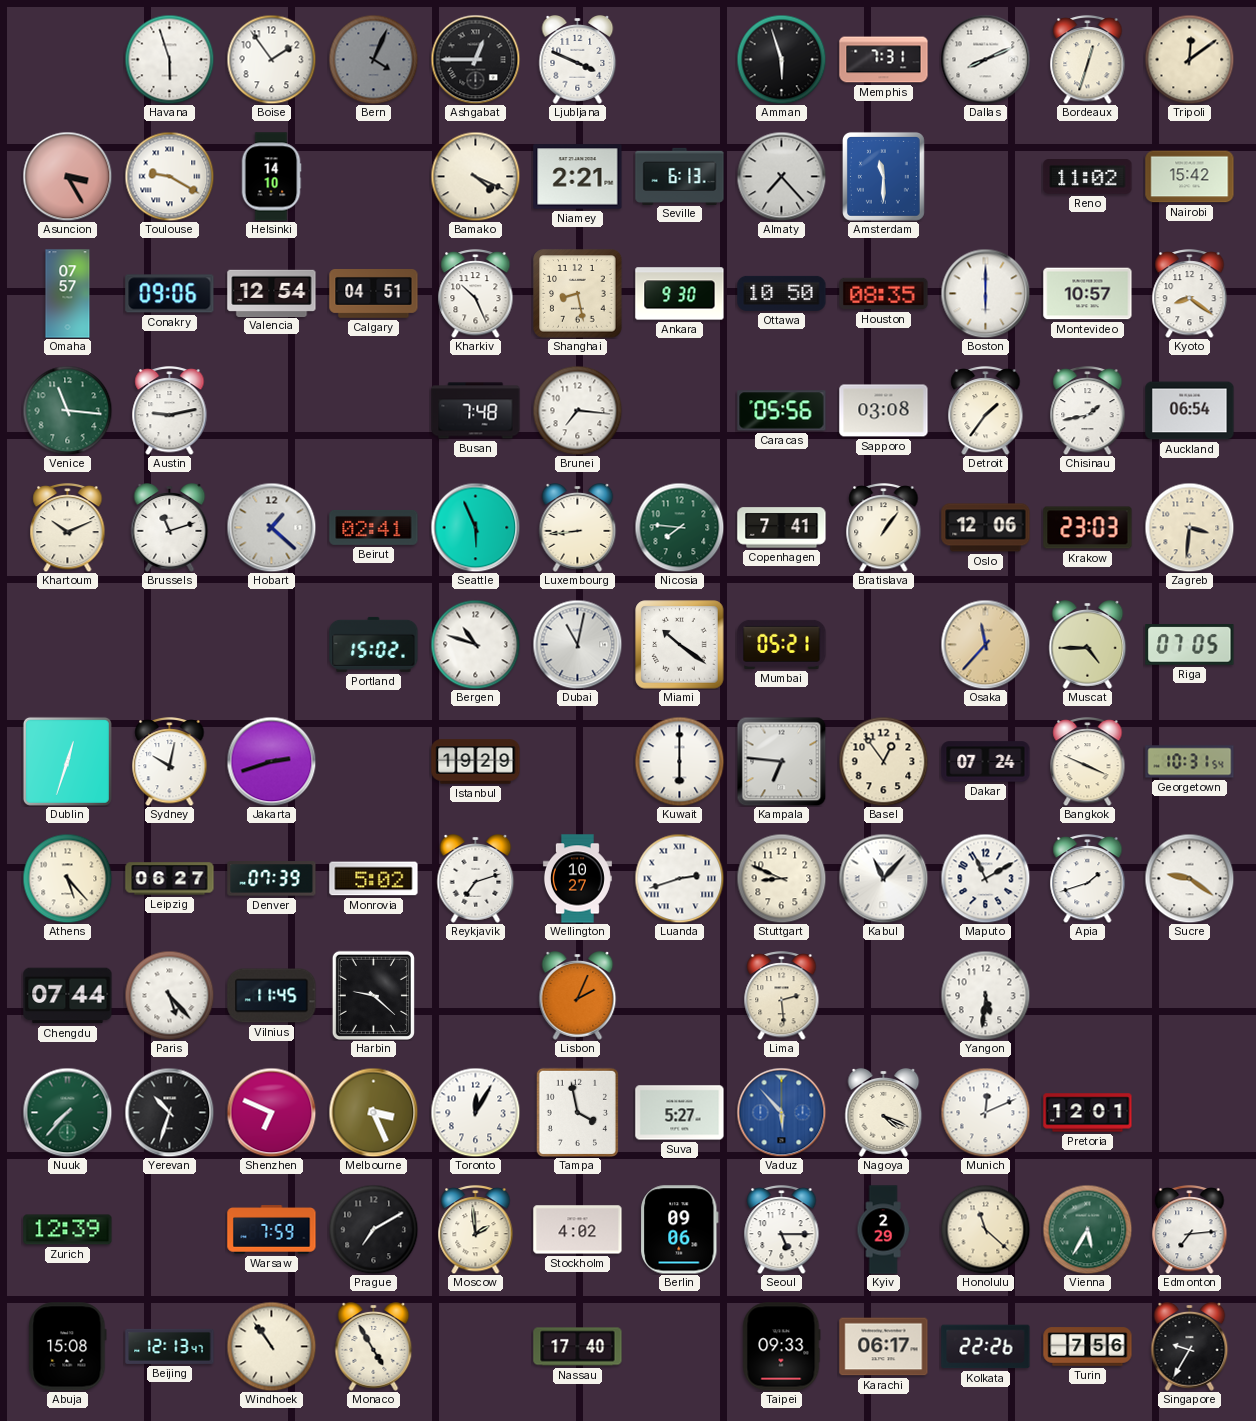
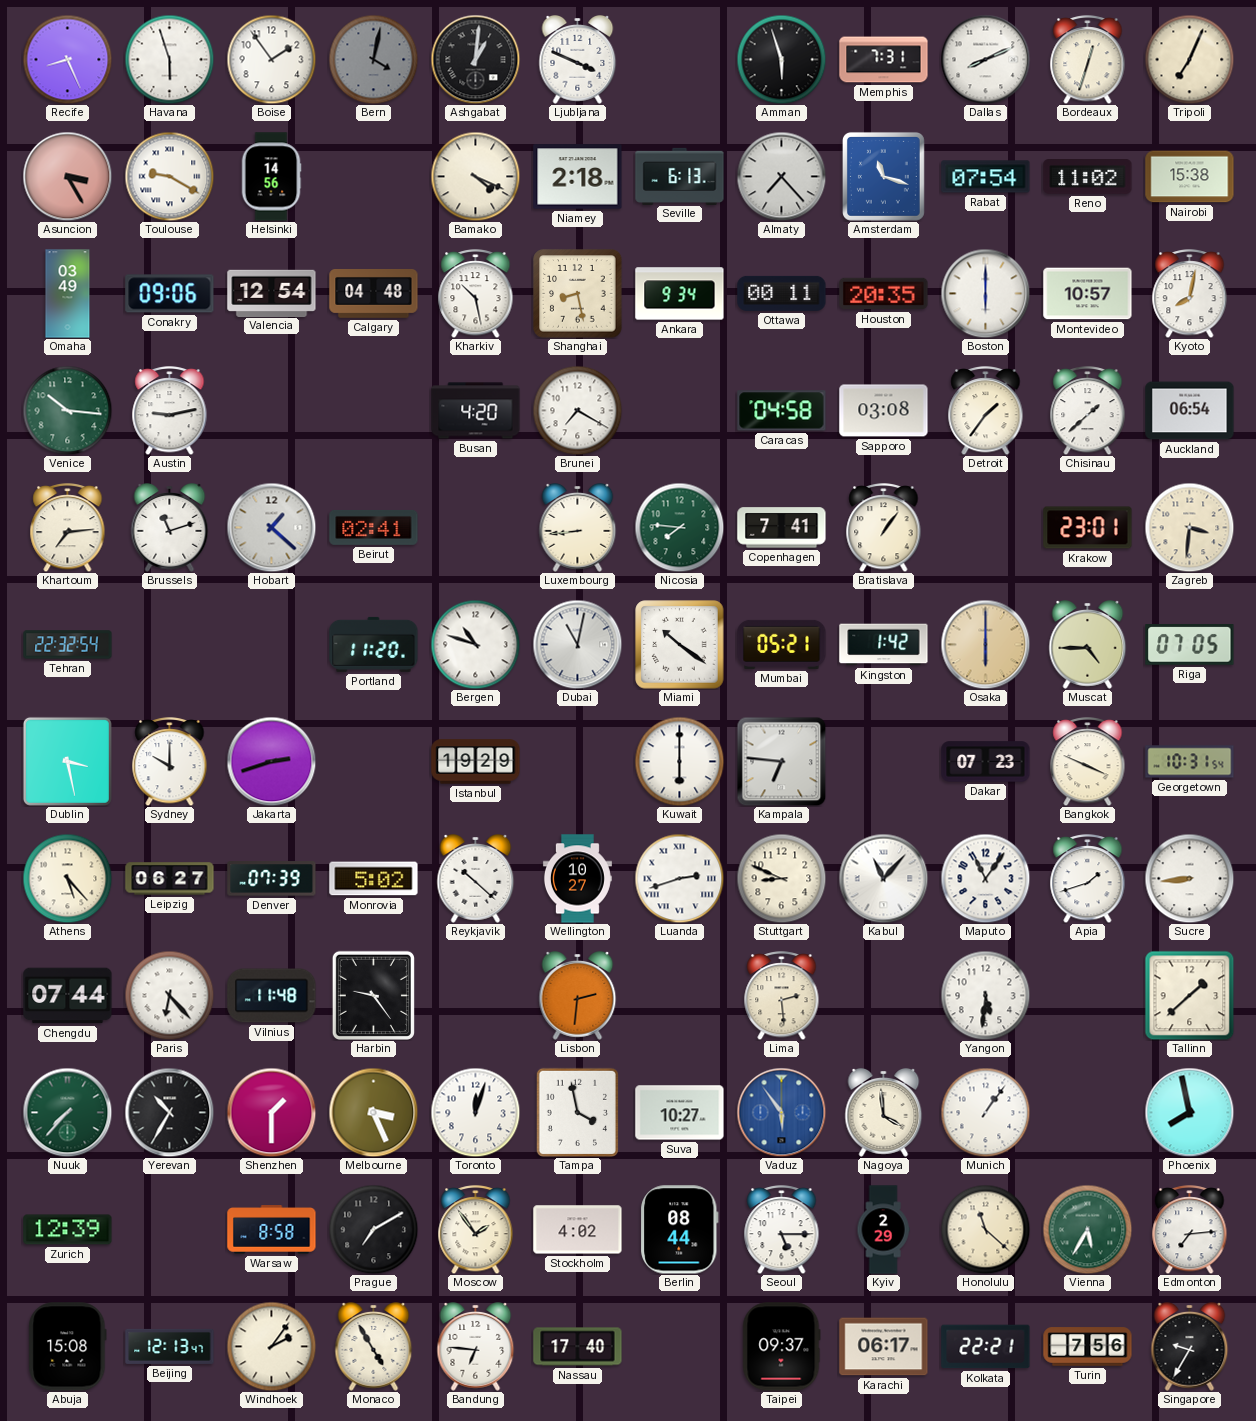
Recife: none -> 8:26
Bern: 4:04 -> 4:02
Ashgabat: 12:45 -> 1:01
Tripoli: 12:09 -> 7:04
Helsinki: 14:10 -> 14:56
Niamey: 2:21 -> 2:18
Amsterdam: 11:30 -> 11:18
Rabat: none -> 07:54
Nairobi: 15:42 -> 15:38
Omaha: 07:57 -> 03:49
Calgary: 04:51 -> 04:48
Kharkiv: 10:26 -> 10:28
Ankara: 9:30 -> 9:34
Ottawa: 10:50 -> 00:11
Houston: 08:35 -> 20:35
Kyoto: 8:21 -> 8:02
Venice: 11:16 -> 10:16
Busan: 7:48 -> 4:20
Brunei: 7:16 -> 7:20
Caracas: 05:56 -> 04:58
Chisinau: 1:43 -> 1:38
Khartoum: 10:11 -> 7:14
Seattle: 5:56 -> none
Oslo: 12:06 -> none
Krakow: 23:03 -> 23:01
Tehran: none -> 22:32
Portland: 15:02 -> 11:20
Kingston: none -> 1:42
Osaka: 11:37 -> 6:00
Dublin: 12:33 -> 3:28
Sydney: 10:02 -> 10:00
Basel: 12:54 -> none
Dakar: 07:24 -> 07:23
Reykjavik: 7:12 -> 10:22
Maputo: 11:10 -> 11:06
Sucre: 9:21 -> 8:44
Paris: 5:23 -> 6:23
Vilnius: 11:45 -> 11:48
Harbin: 9:22 -> 9:24
Lisbon: 2:04 -> 2:31
Tallinn: none -> 1:38
Yerevan: 10:33 -> 10:35
Shenzhen: 6:49 -> 1:30
Toronto: 12:05 -> 12:03
Suva: 5:27 -> 10:27
Vaduz: 5:53 -> 5:54
Nagoya: 4:19 -> 3:59
Munich: 12:11 -> 1:06
Pretoria: 12:01 -> none
Phoenix: none -> 7:58
Warsaw: 7:59 -> 8:58
Moscow: 1:59 -> 1:54
Berlin: 09:06 -> 08:44
Windhoek: 10:54 -> 2:06
Bandung: none -> 6:46
Taipei: 09:33 -> 09:37
Kolkata: 22:26 -> 22:21
